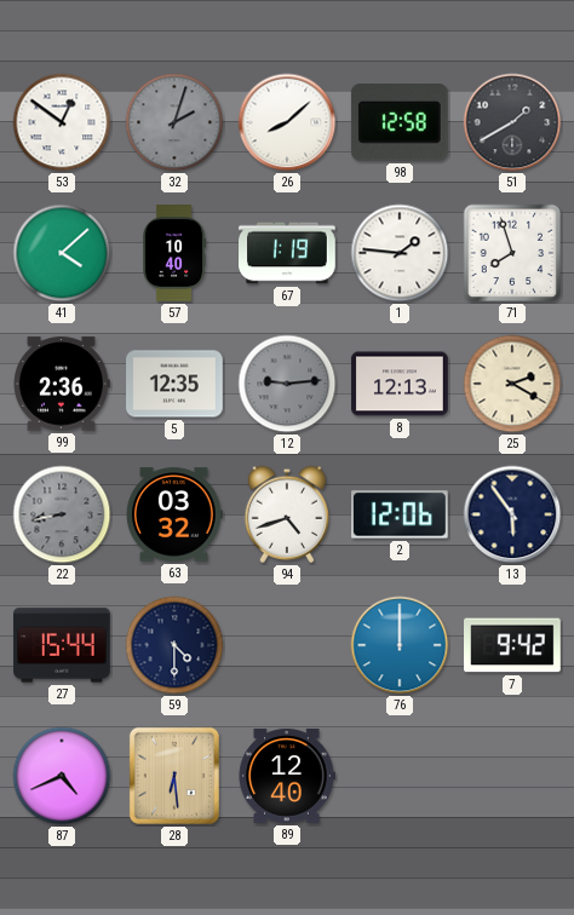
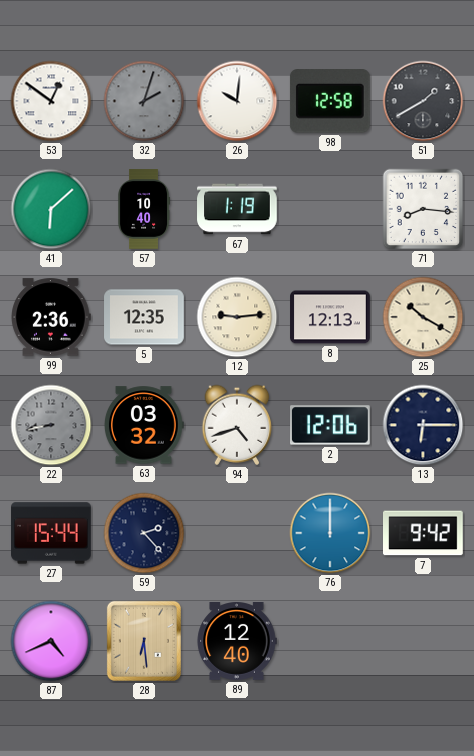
26: 8:08 -> 10:01
41: 4:08 -> 6:08
1: 1:46 -> none
71: 7:57 -> 8:16
12 dial: grey -> cream
25: 2:20 -> 10:20
13: 5:54 -> 6:15
59: 4:30 -> 2:23
